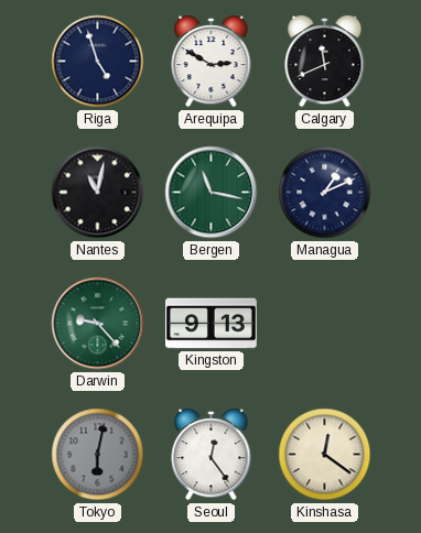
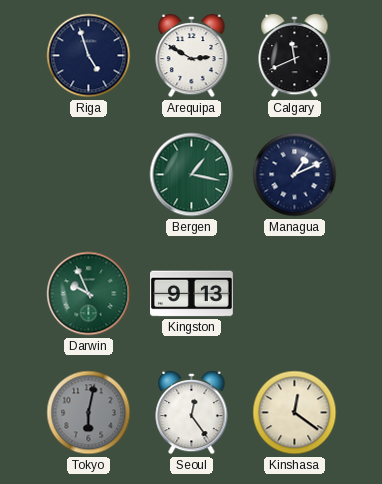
Nantes: 11:02 -> none
Bergen: 11:17 -> 1:17
Darwin: 9:23 -> 9:56
